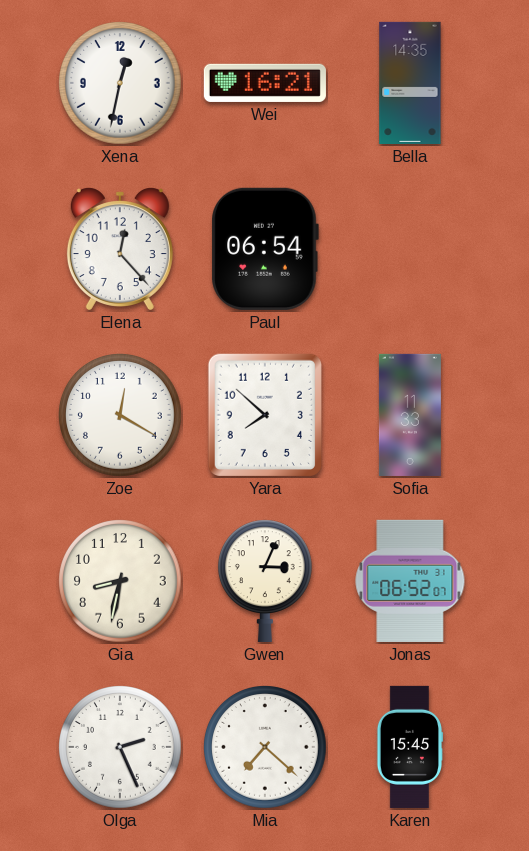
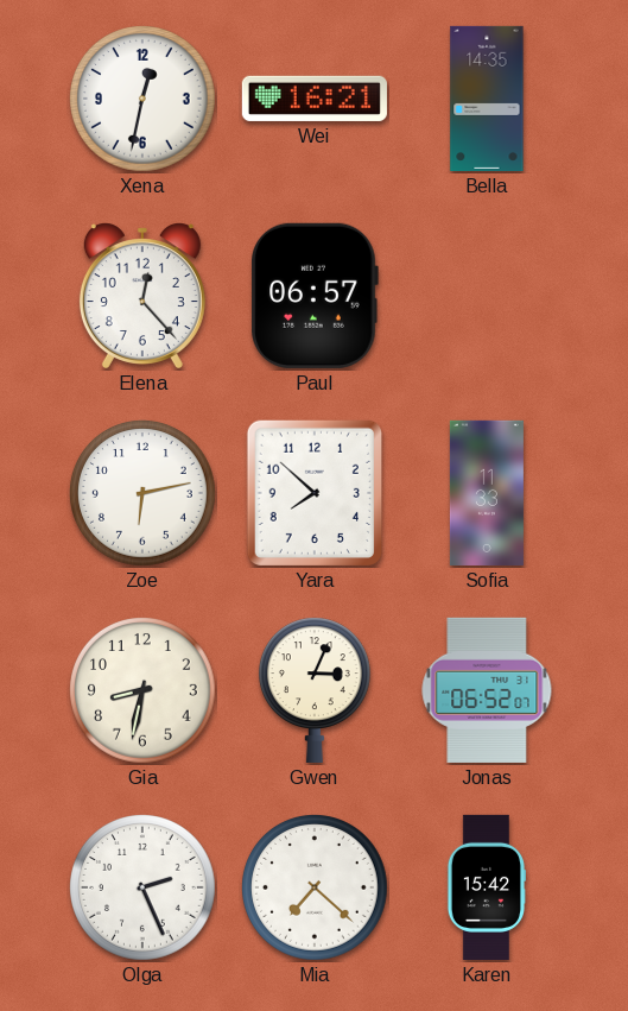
Paul: 06:54 -> 06:57
Zoe: 12:20 -> 6:13
Karen: 15:45 -> 15:42
